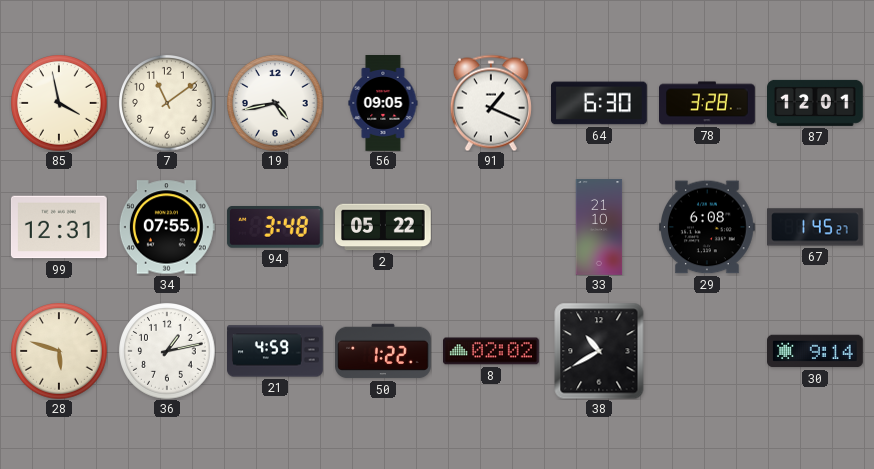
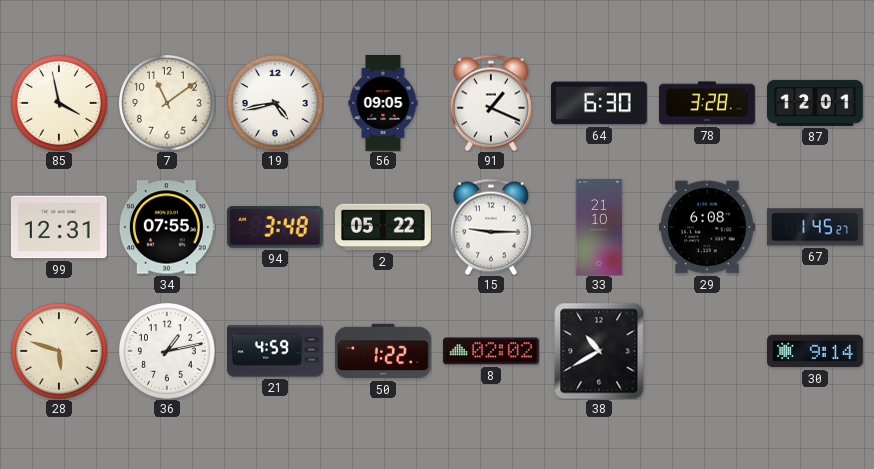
15: none -> 9:15
